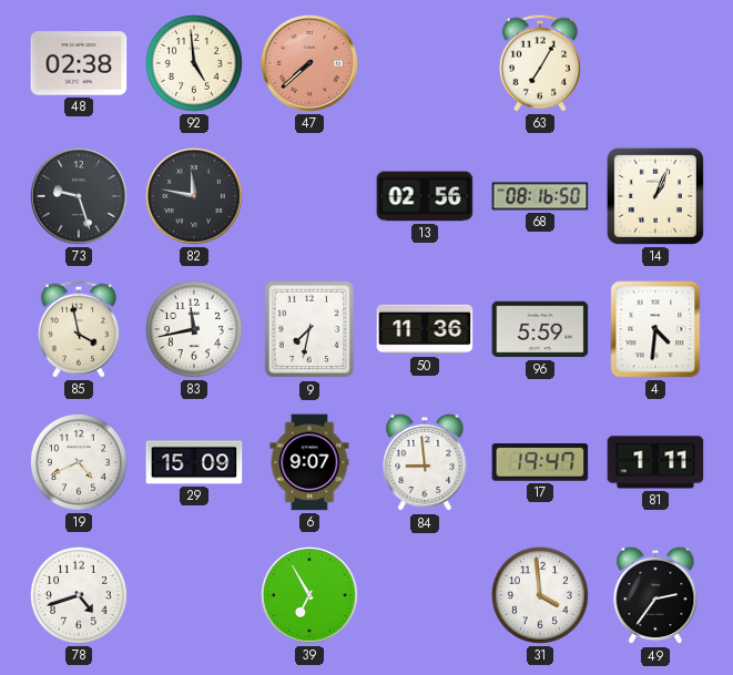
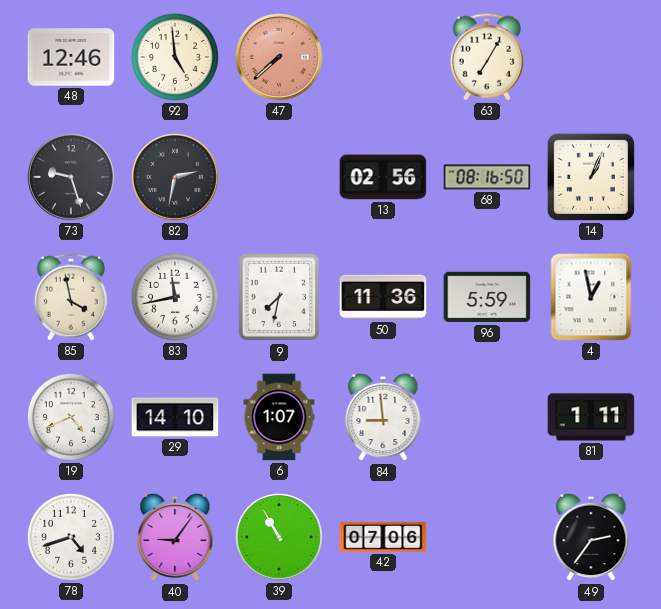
48: 02:38 -> 12:46
82: 11:47 -> 2:32
4: 4:31 -> 12:58
29: 15:09 -> 14:10
6: 9:07 -> 1:07
17: 19:47 -> none
40: none -> 9:06
39: 6:55 -> 10:55
42: none -> 07:06
31: 3:59 -> none
